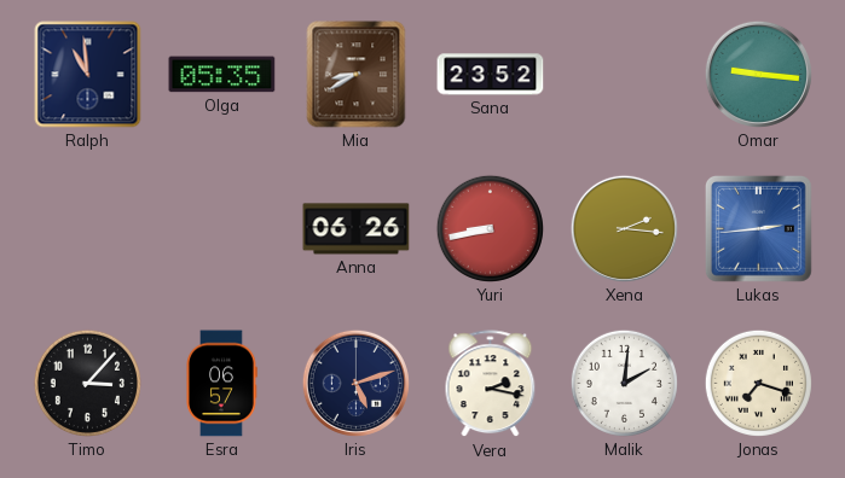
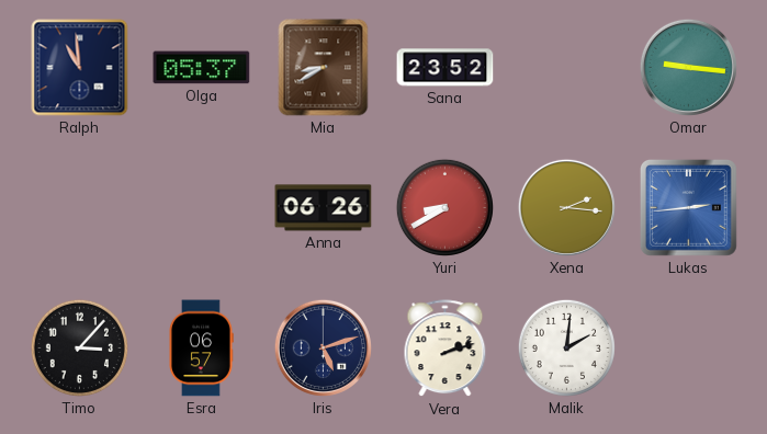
Olga: 05:35 -> 05:37
Yuri: 8:43 -> 8:40
Vera: 2:17 -> 2:12
Jonas: 7:18 -> none
